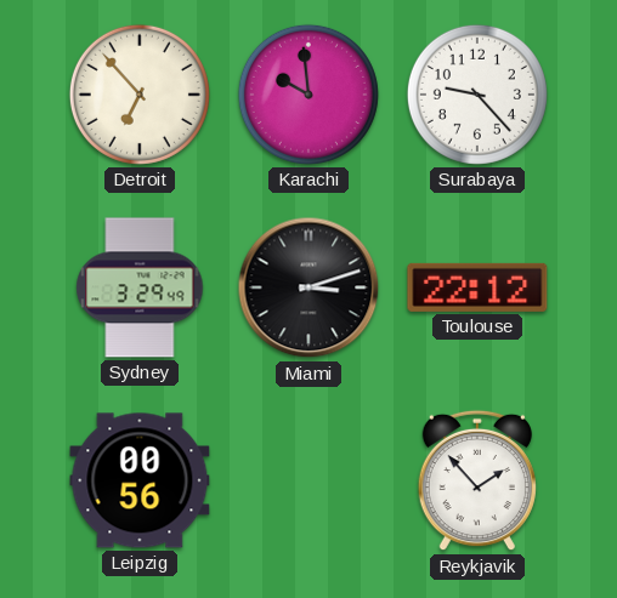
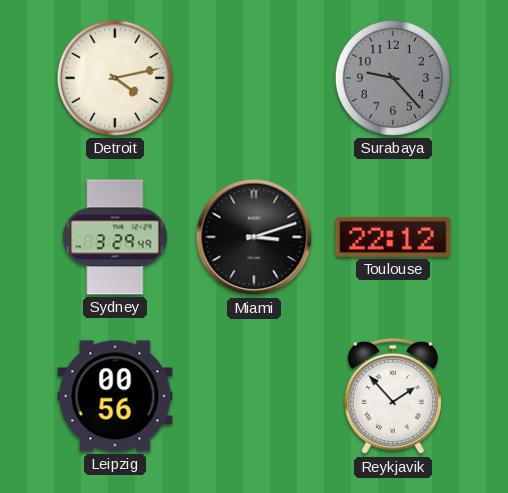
Detroit: 6:53 -> 4:13
Karachi: 9:59 -> none
Surabaya dial: white -> grey
